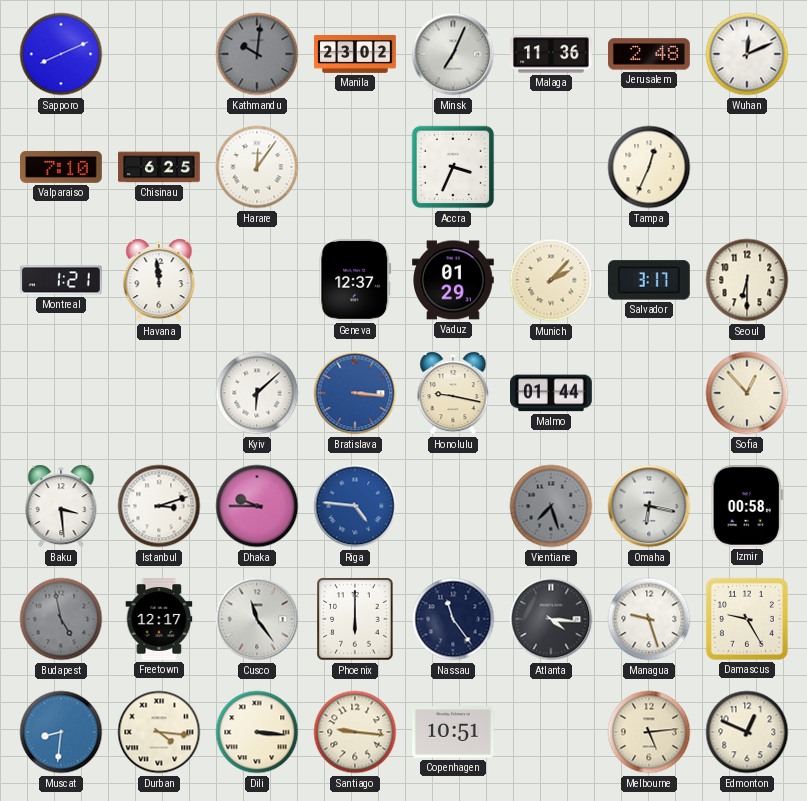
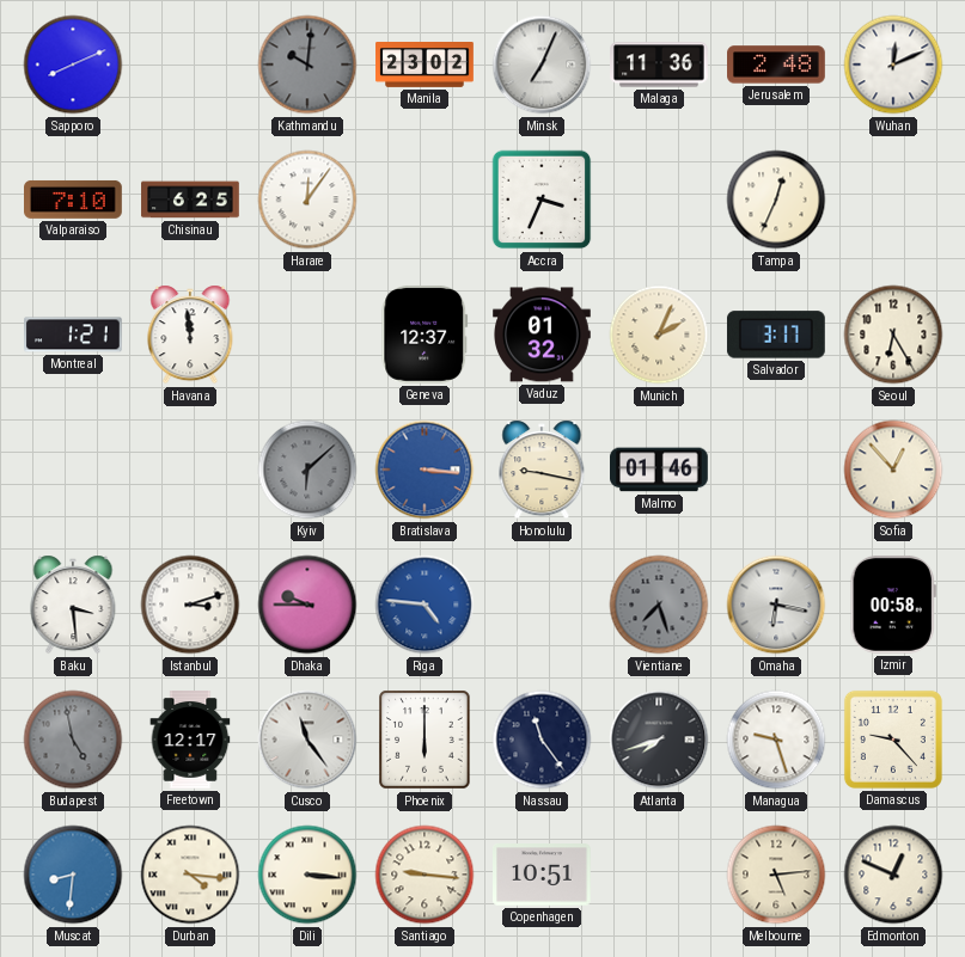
Vaduz: 01:29 -> 01:32
Munich: 2:07 -> 2:04
Seoul: 6:30 -> 6:25
Kyiv dial: white -> grey
Malmo: 01:44 -> 01:46
Atlanta: 4:16 -> 7:42
Damascus: 9:25 -> 9:23
